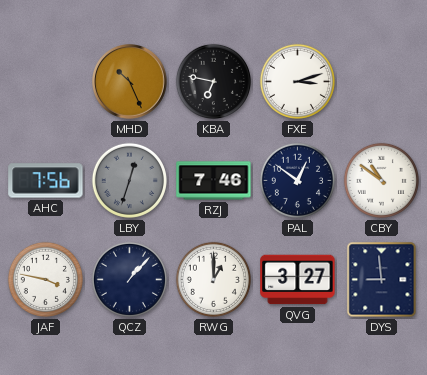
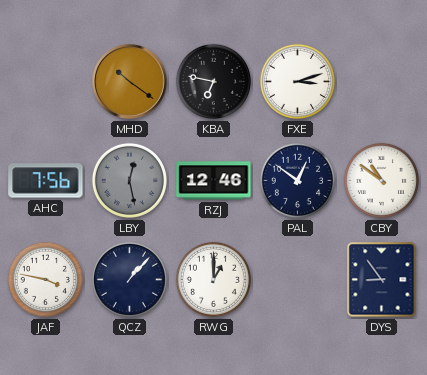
MHD: 10:26 -> 10:21
LBY: 12:33 -> 12:28
RZJ: 7:46 -> 12:46
QVG: 3:27 -> none
DYS: 8:59 -> 8:54
